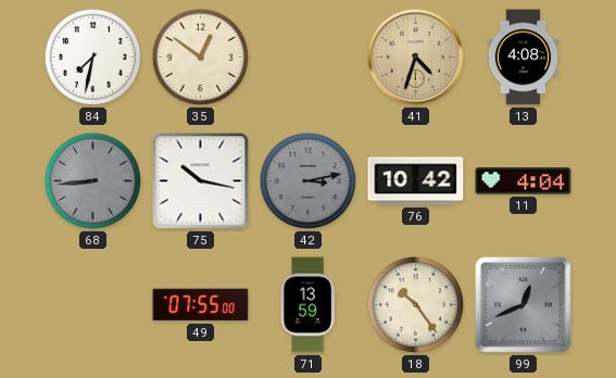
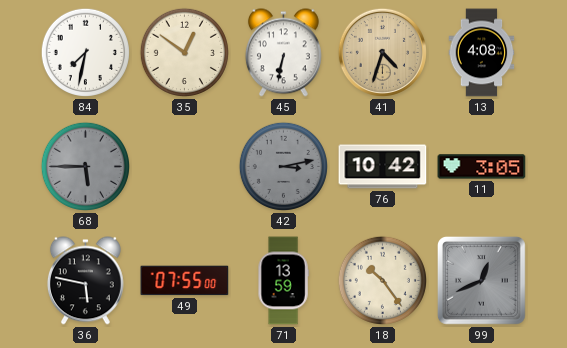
45: none -> 6:32
68: 8:44 -> 5:45
75: 10:17 -> none
11: 4:04 -> 3:05
36: none -> 5:47
